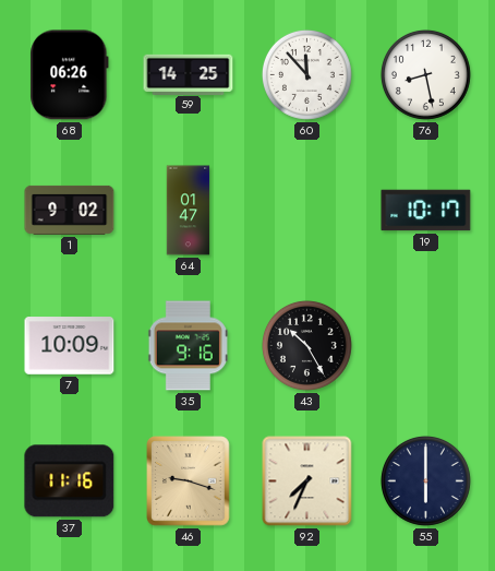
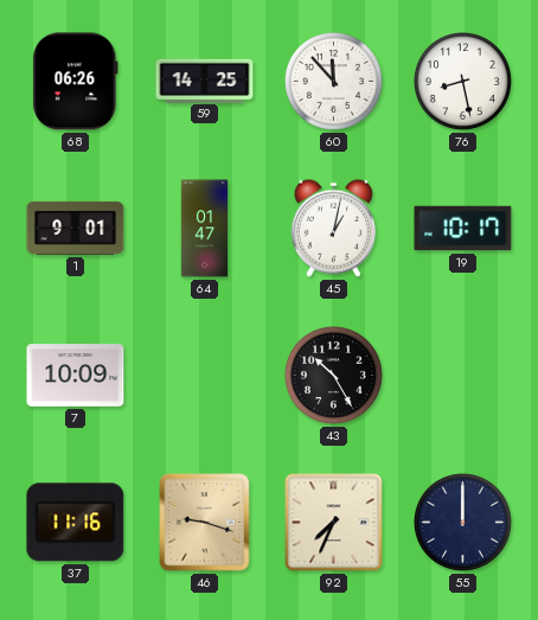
1: 9:02 -> 9:01
45: none -> 1:02
35: 9:16 -> none
55: 6:00 -> 12:00
